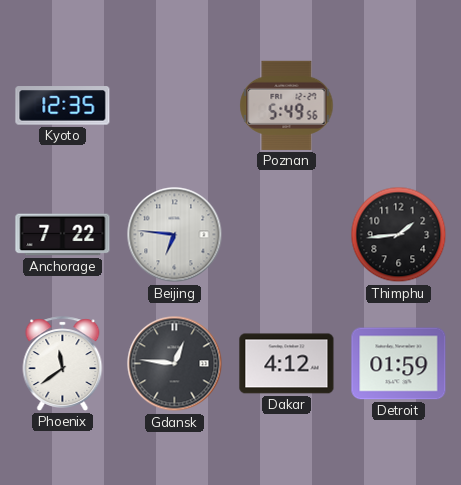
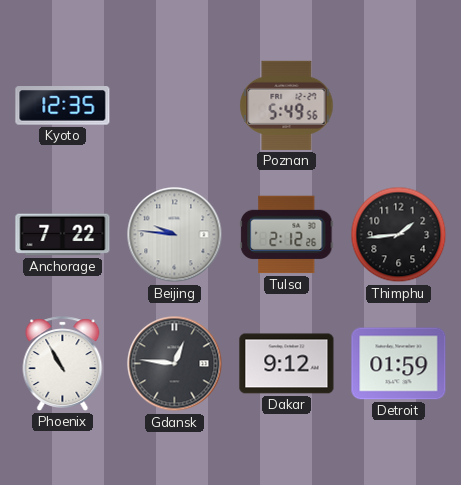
Beijing: 6:46 -> 9:46
Tulsa: none -> 2:12
Phoenix: 11:39 -> 10:55
Dakar: 4:12 -> 9:12
